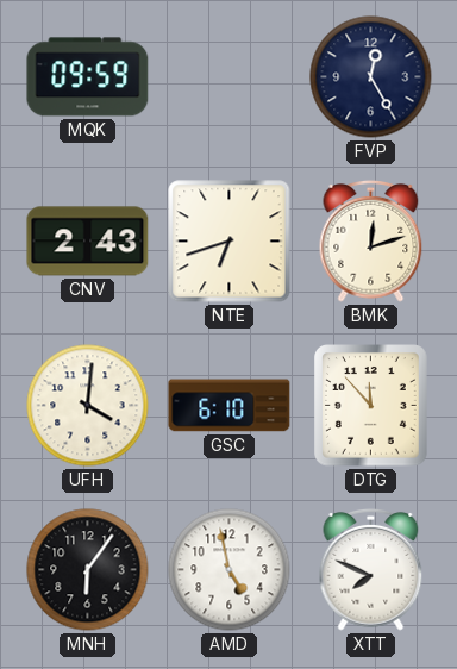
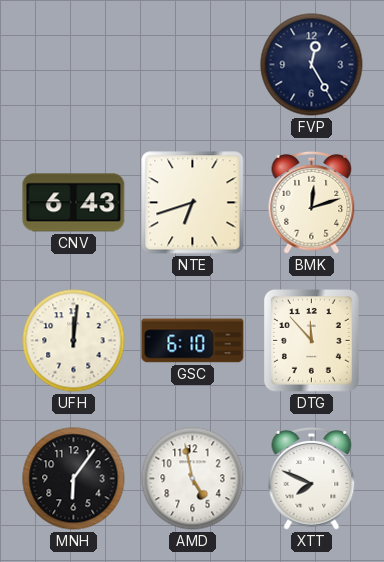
MQK: 09:59 -> none
CNV: 2:43 -> 6:43
UFH: 4:01 -> 12:01
